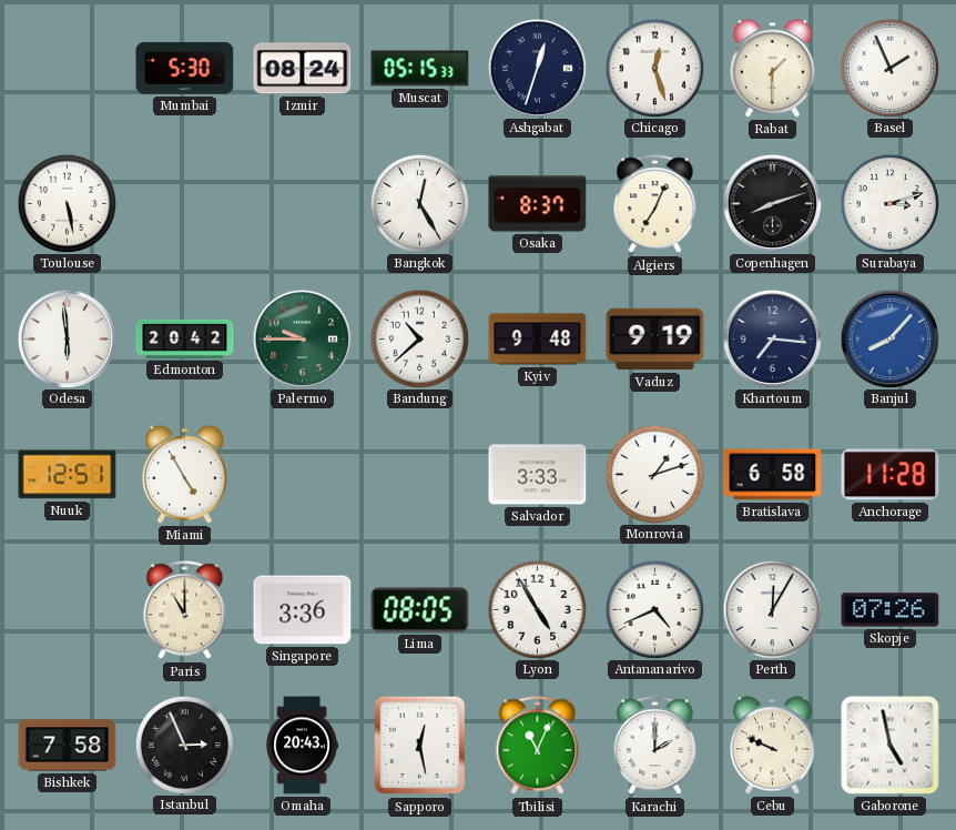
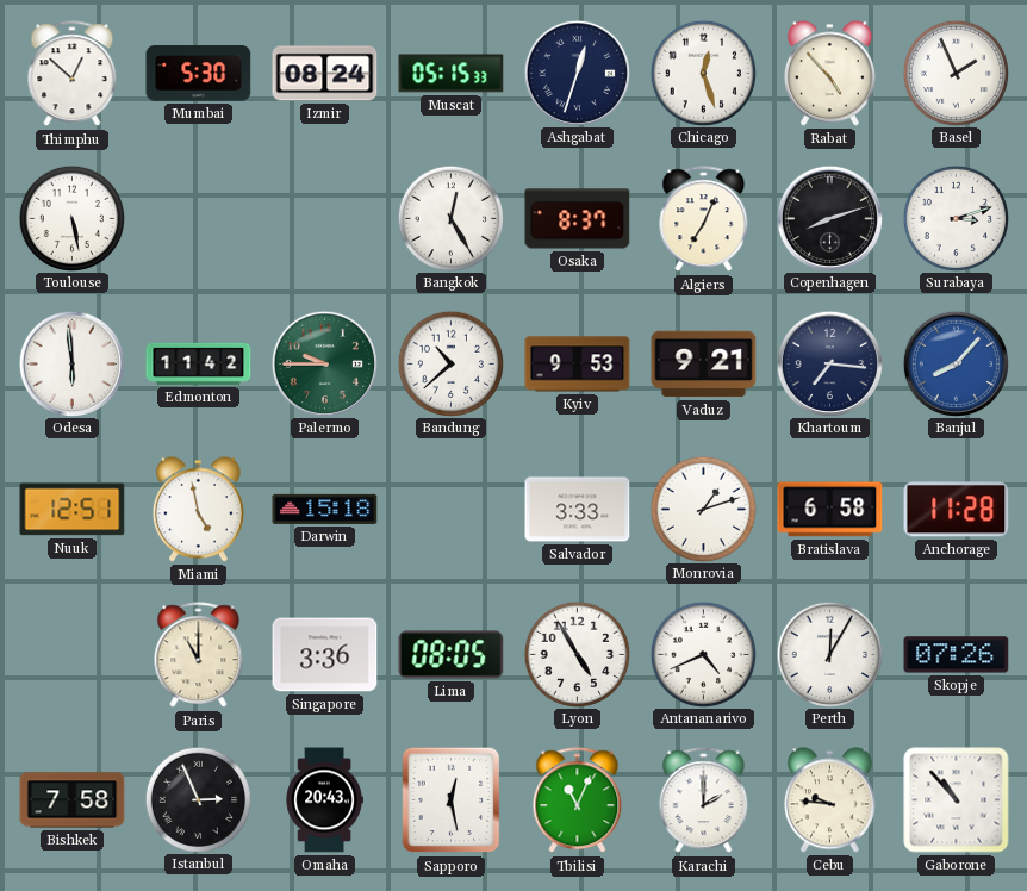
Thimphu: none -> 12:52
Rabat: 1:30 -> 4:53
Edmonton: 20:42 -> 11:42
Kyiv: 9:48 -> 9:53
Vaduz: 9:19 -> 9:21
Miami: 4:55 -> 4:58
Darwin: none -> 15:18
Cebu: 9:49 -> 9:46
Gaborone: 4:58 -> 10:53
